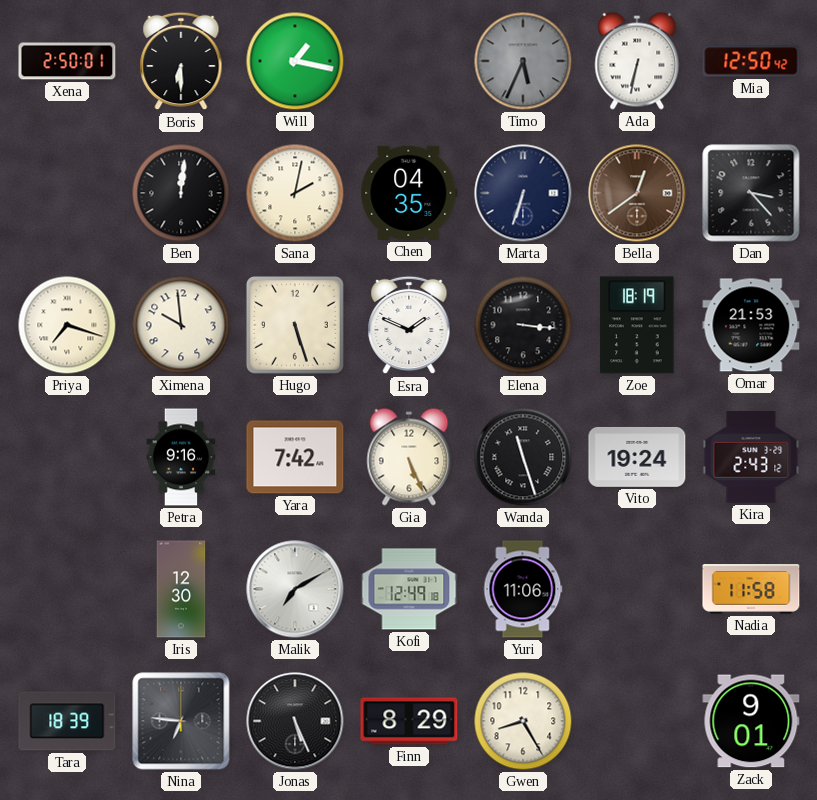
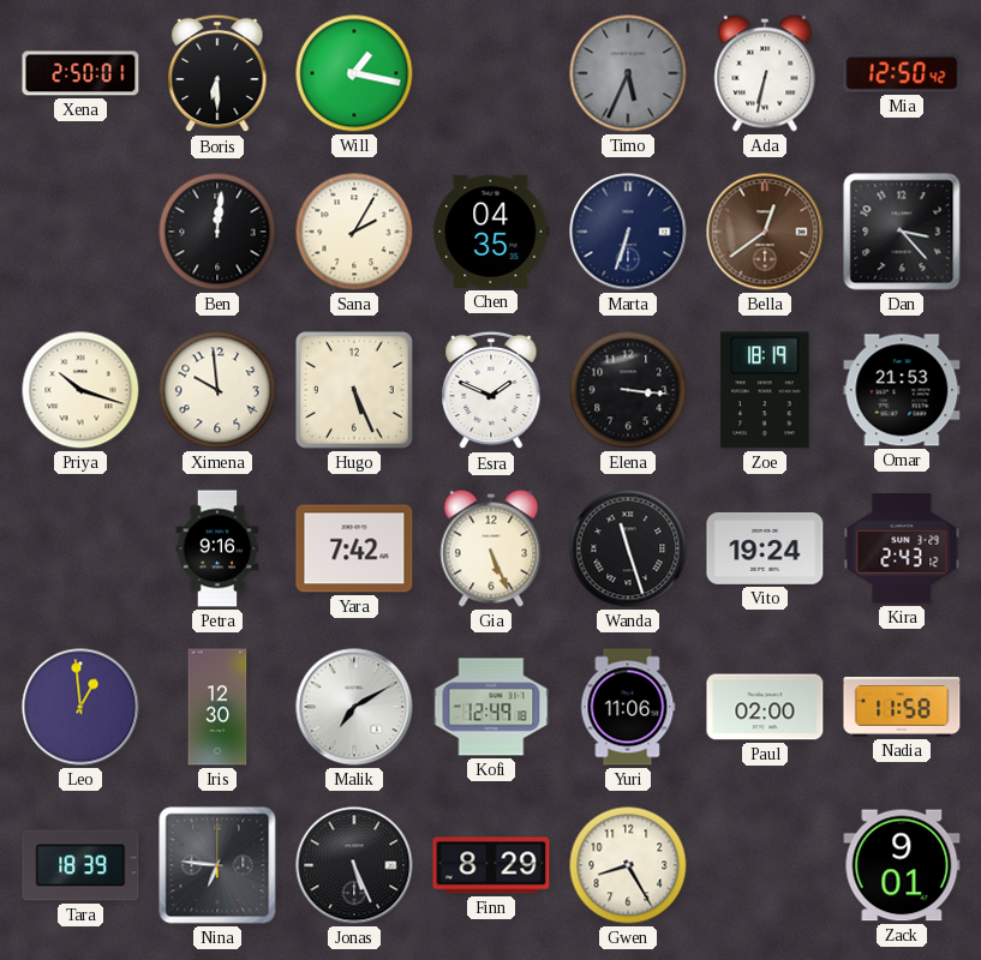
Sana: 2:02 -> 2:05
Priya: 7:18 -> 10:18
Hugo: 5:27 -> 5:26
Leo: none -> 12:59
Paul: none -> 02:00
